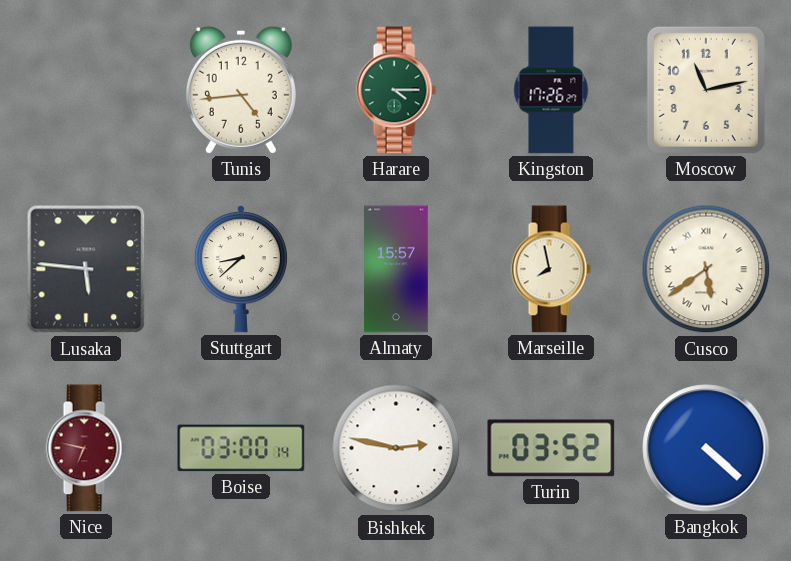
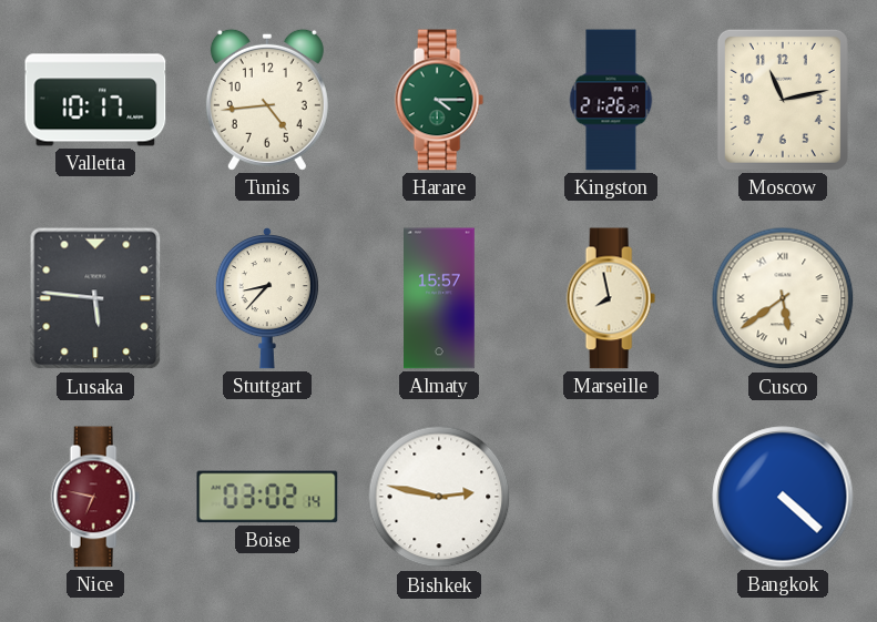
Valletta: none -> 10:17
Kingston: 17:26 -> 21:26
Stuttgart: 8:38 -> 8:37
Boise: 03:00 -> 03:02
Turin: 03:52 -> none
